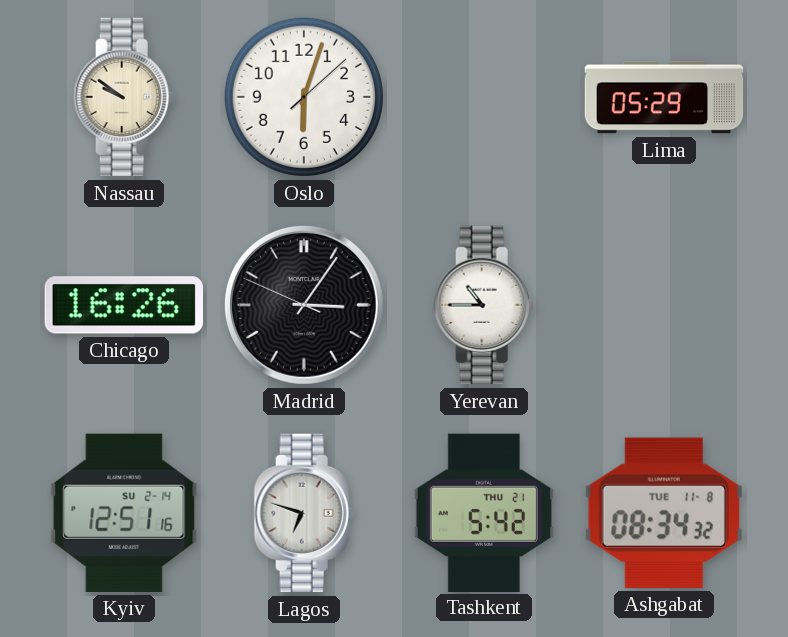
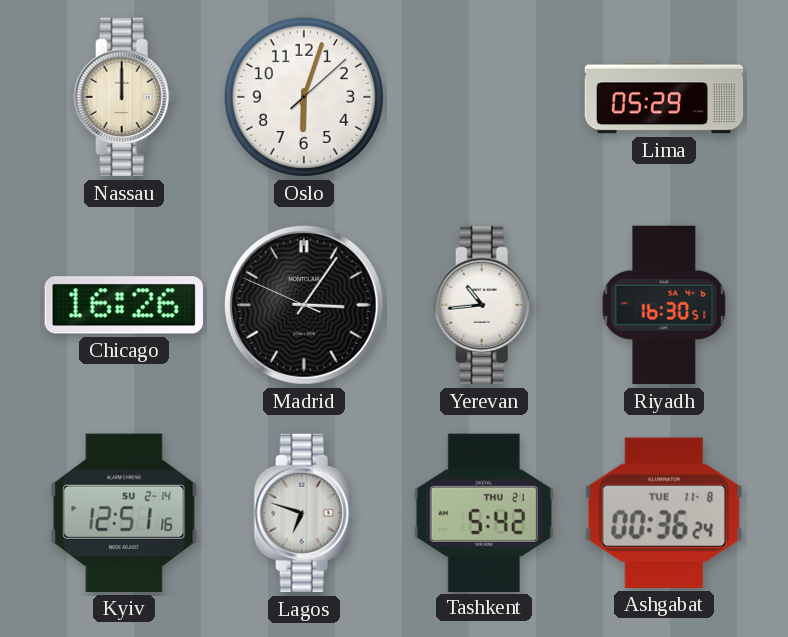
Nassau: 9:51 -> 12:00
Yerevan: 10:45 -> 10:44
Riyadh: none -> 16:30
Ashgabat: 08:34 -> 00:36
